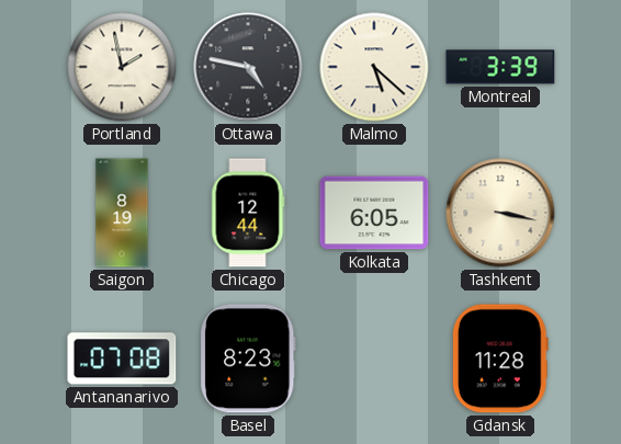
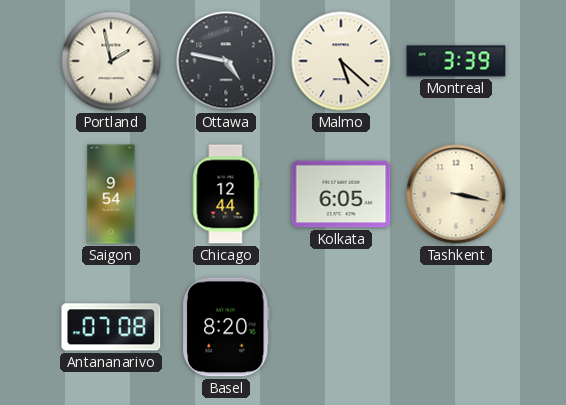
Saigon: 8:19 -> 9:54
Basel: 8:23 -> 8:20
Gdansk: 11:28 -> none
